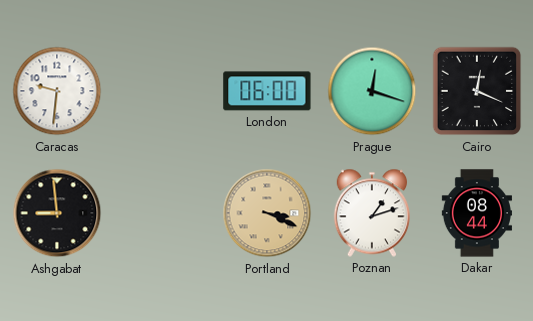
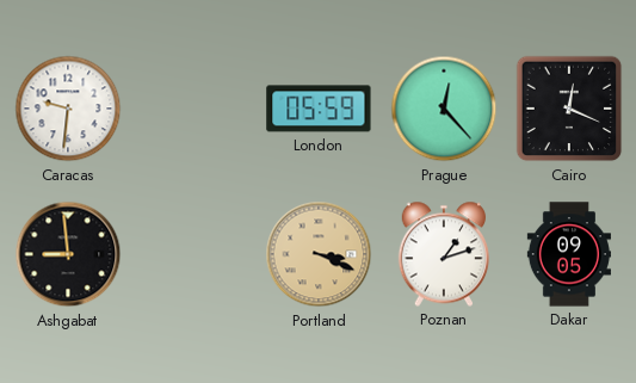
London: 06:00 -> 05:59
Prague: 12:18 -> 12:23
Dakar: 08:44 -> 09:05
